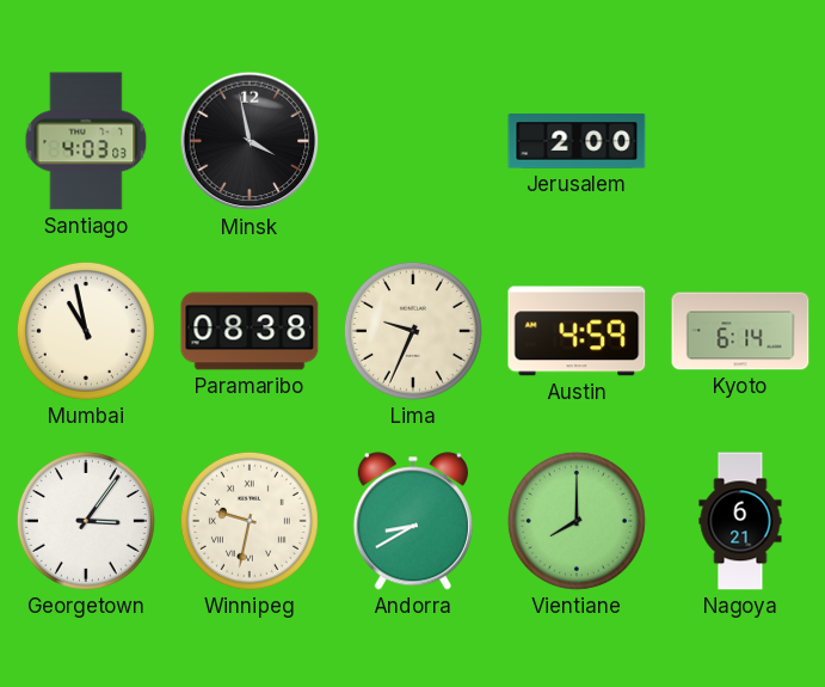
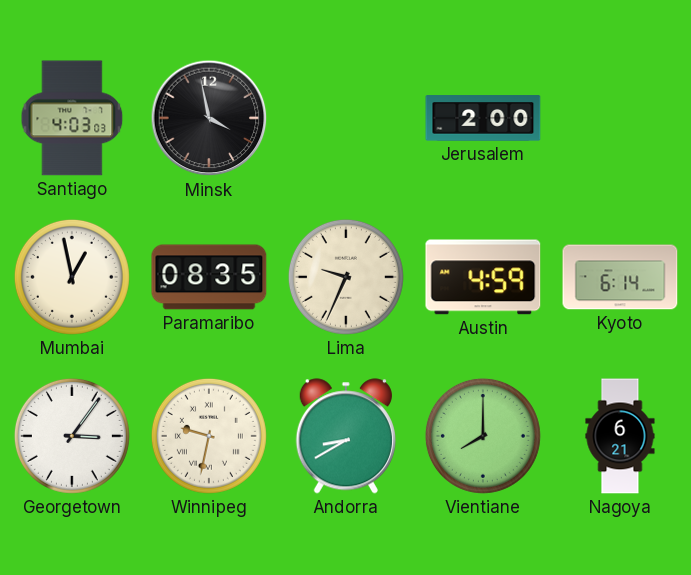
Mumbai: 10:58 -> 12:58
Paramaribo: 08:38 -> 08:35
